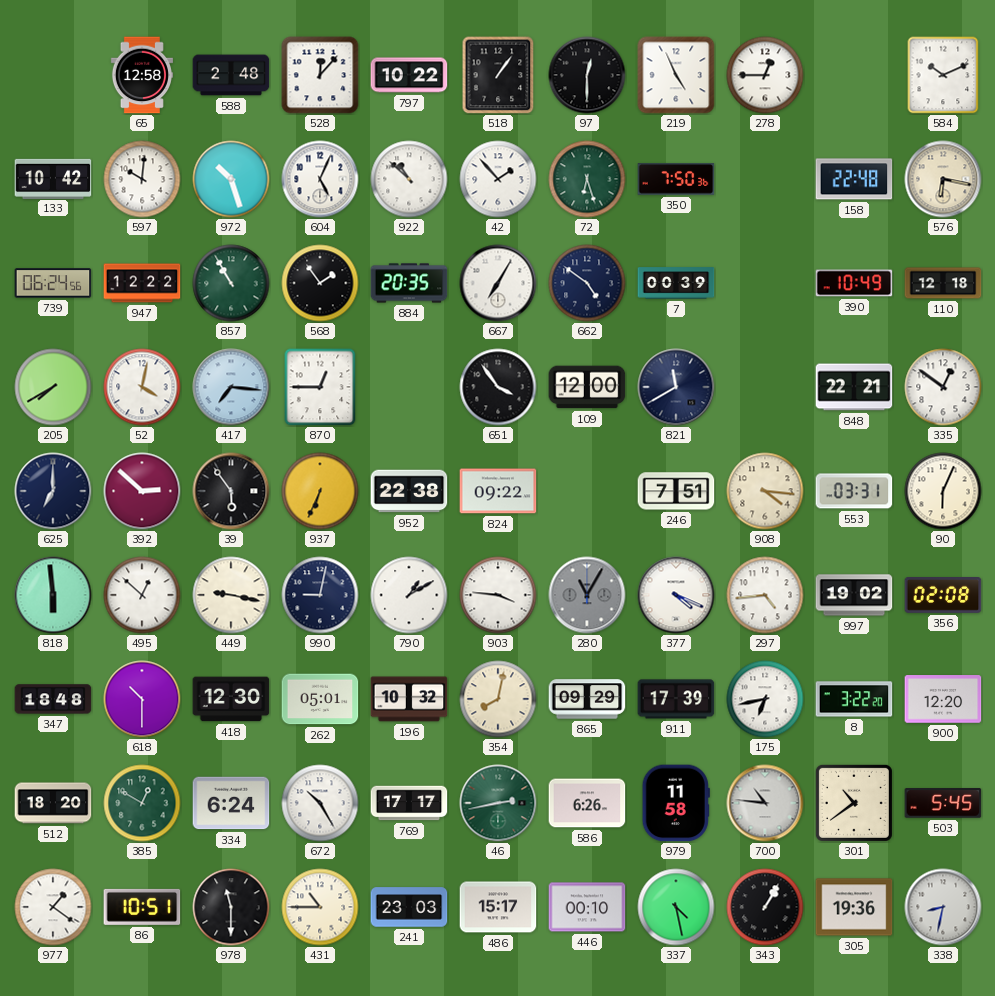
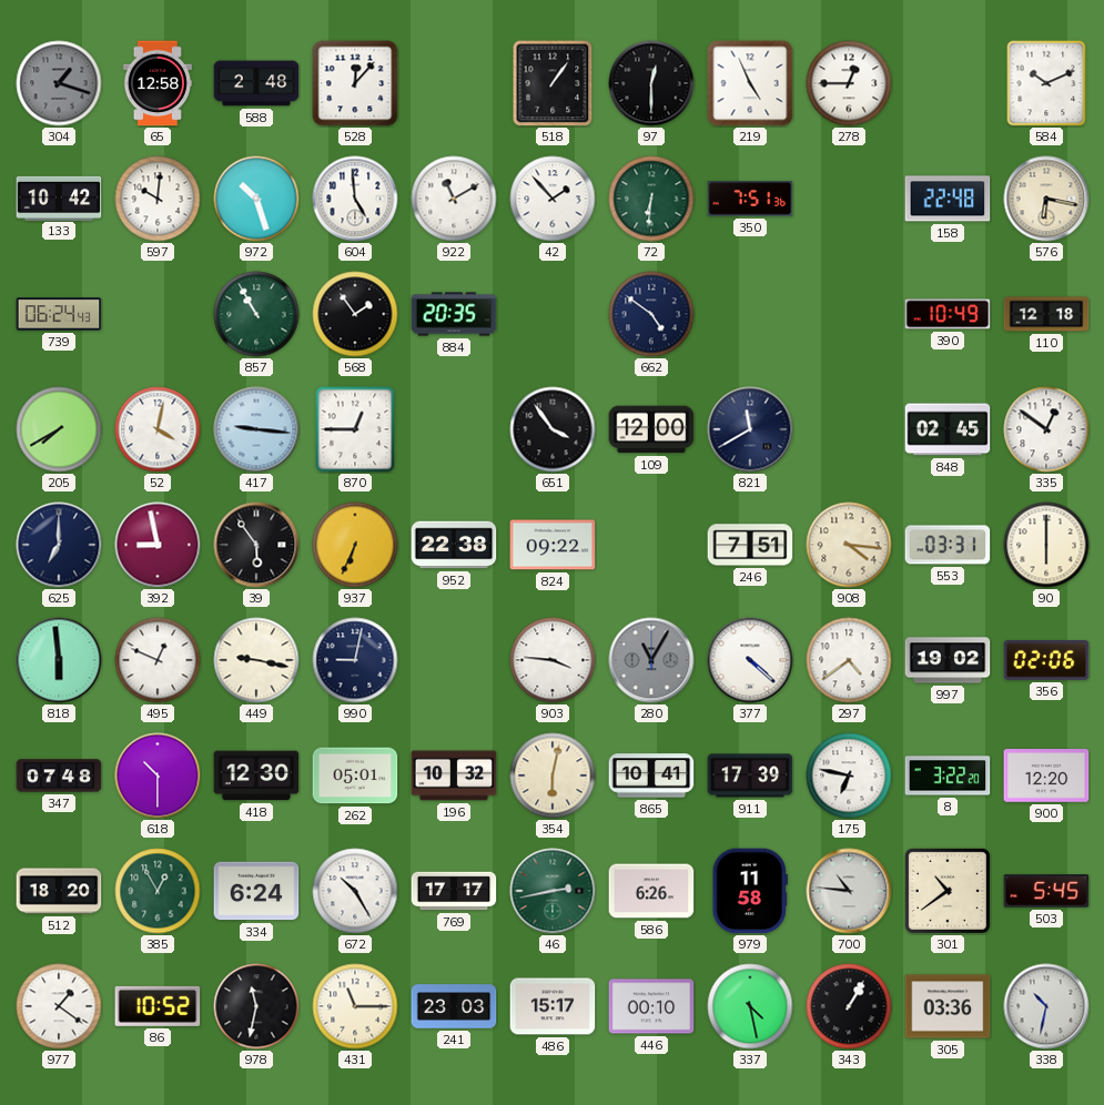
304: none -> 1:18
797: 10:22 -> none
604: 5:04 -> 4:59
922: 10:52 -> 11:10
72: 6:27 -> 6:31
350: 7:50 -> 7:51
739: 06:24:56 -> 06:24:43
947: 12:22 -> none
667: 7:05 -> none
7: 00:39 -> none
417: 7:16 -> 9:16
848: 22:21 -> 02:45
392: 2:52 -> 8:58
90: 6:04 -> 6:00
495: 12:52 -> 12:49
790: 1:10 -> none
377: 4:19 -> 4:22
297: 4:44 -> 4:39
356: 02:08 -> 02:06
347: 18:48 -> 07:48
354: 8:02 -> 6:02
865: 09:29 -> 10:41
175: 6:43 -> 6:47
385: 12:50 -> 12:55
86: 10:51 -> 10:52
978: 11:30 -> 11:32
431: 10:45 -> 11:15
305: 19:36 -> 03:36
338: 8:32 -> 10:32
